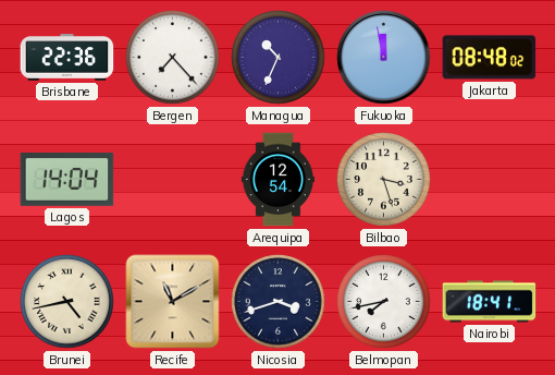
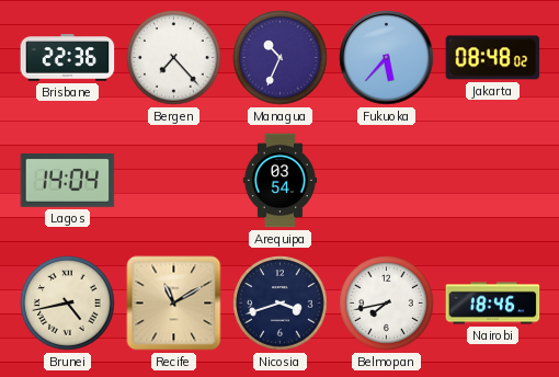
Fukuoka: 11:58 -> 5:37
Arequipa: 12:54 -> 03:54
Bilbao: 3:27 -> none
Nairobi: 18:41 -> 18:46
